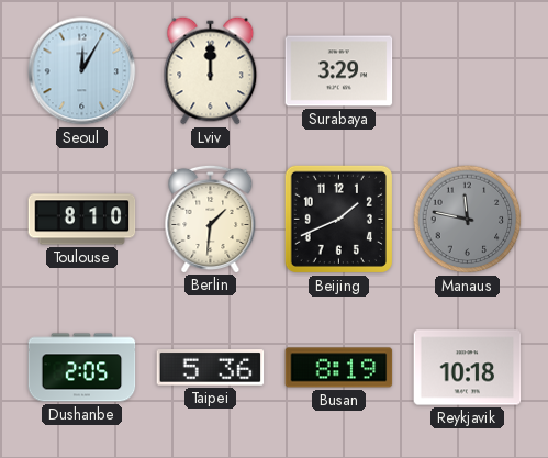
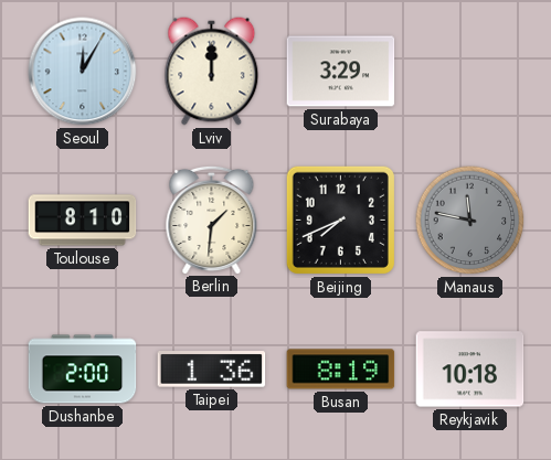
Beijing: 1:41 -> 7:41
Dushanbe: 2:05 -> 2:00
Taipei: 5:36 -> 1:36
